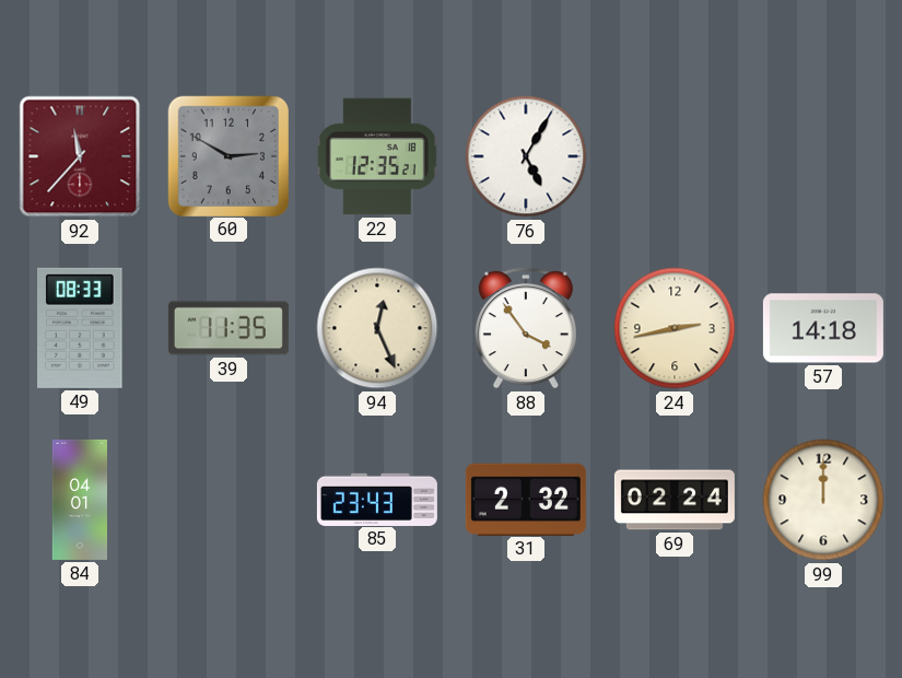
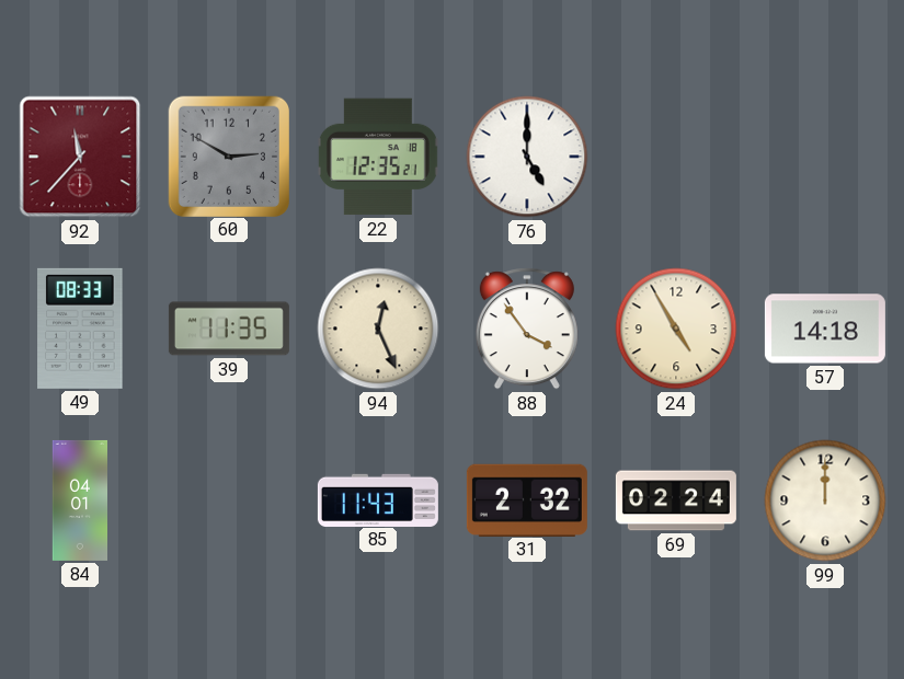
76: 5:05 -> 5:00
24: 2:43 -> 4:55
85: 23:43 -> 11:43
